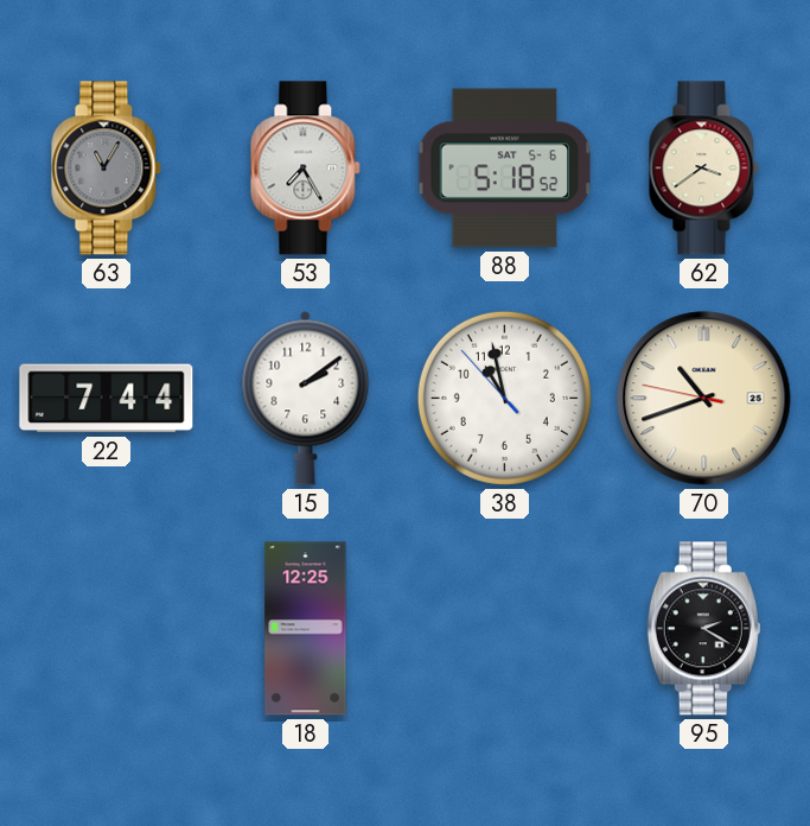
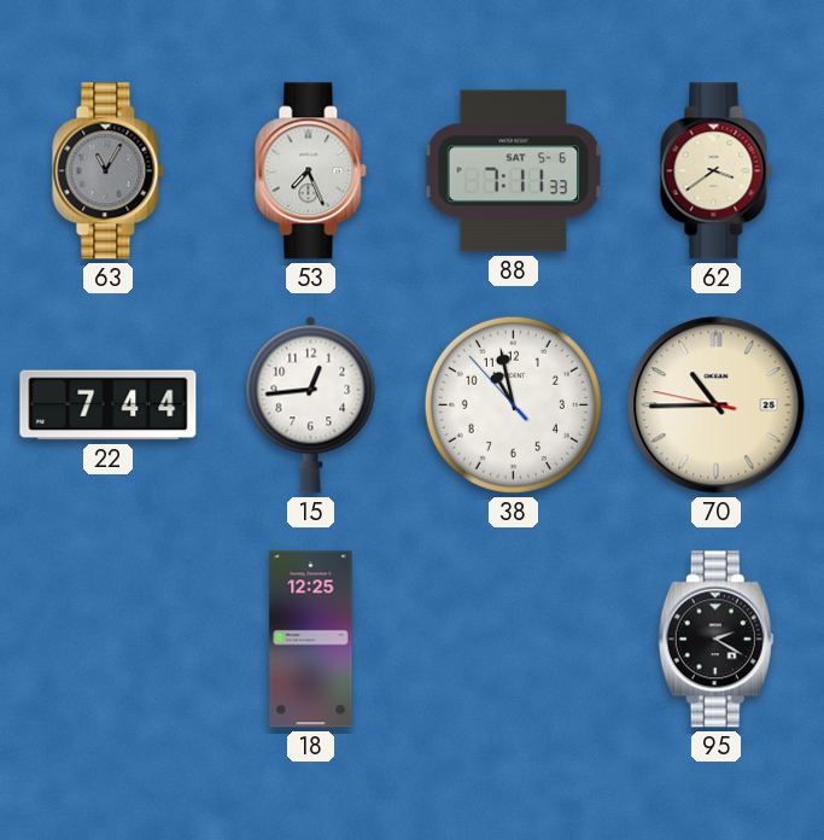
53: 7:25 -> 7:26
88: 5:18 -> 7:11
15: 2:09 -> 12:44
70: 10:41 -> 10:44
